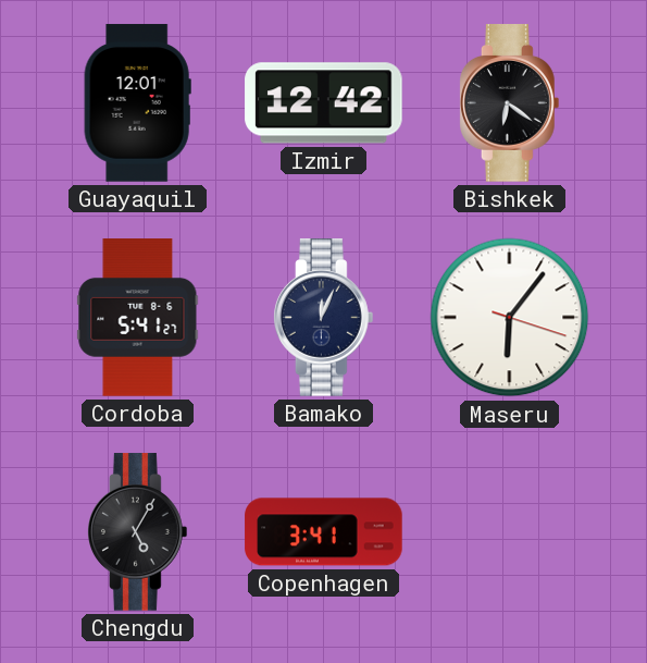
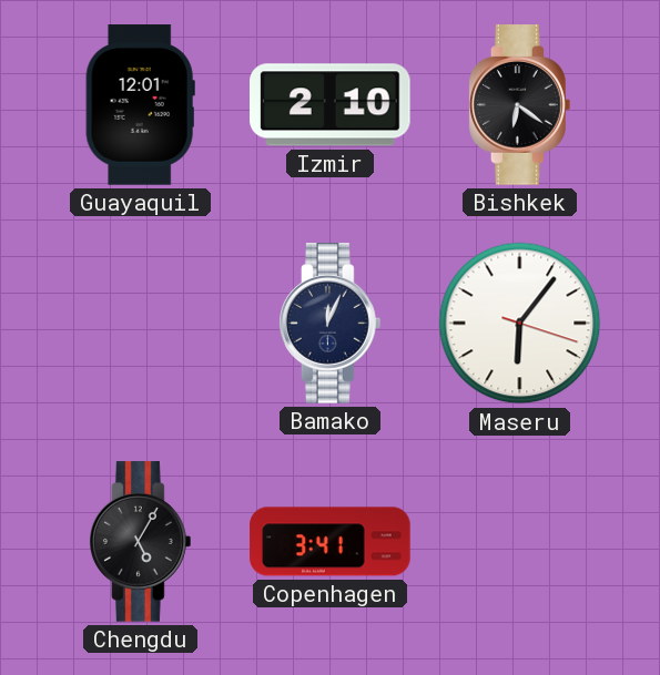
Izmir: 12:42 -> 2:10
Cordoba: 5:41 -> none
